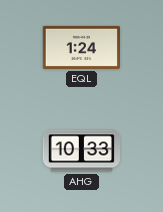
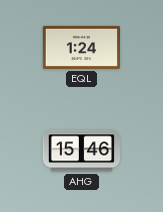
AHG: 10:33 -> 15:46
